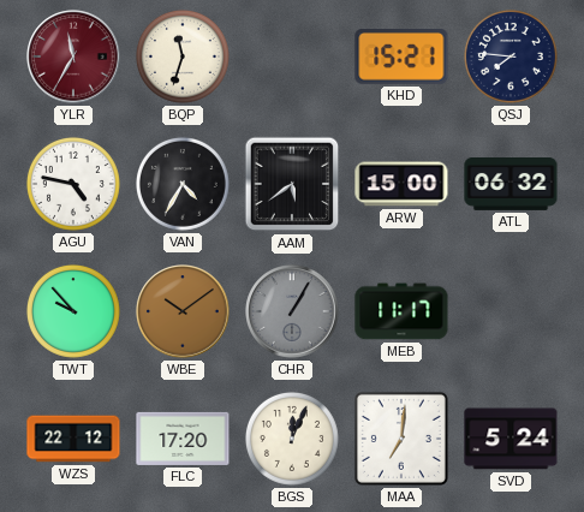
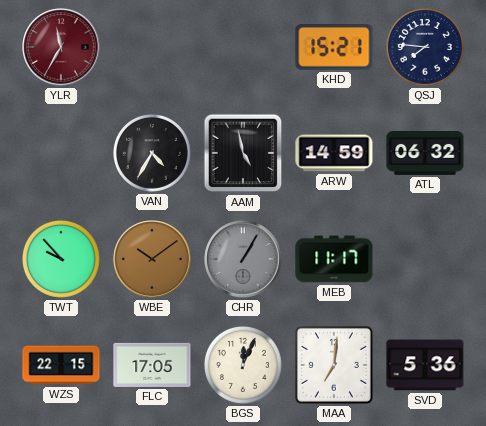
BQP: 11:33 -> none
AGU: 4:47 -> none
AAM: 5:39 -> 4:58
ARW: 15:00 -> 14:59
WZS: 22:12 -> 22:15
FLC: 17:20 -> 17:05
SVD: 5:24 -> 5:36
